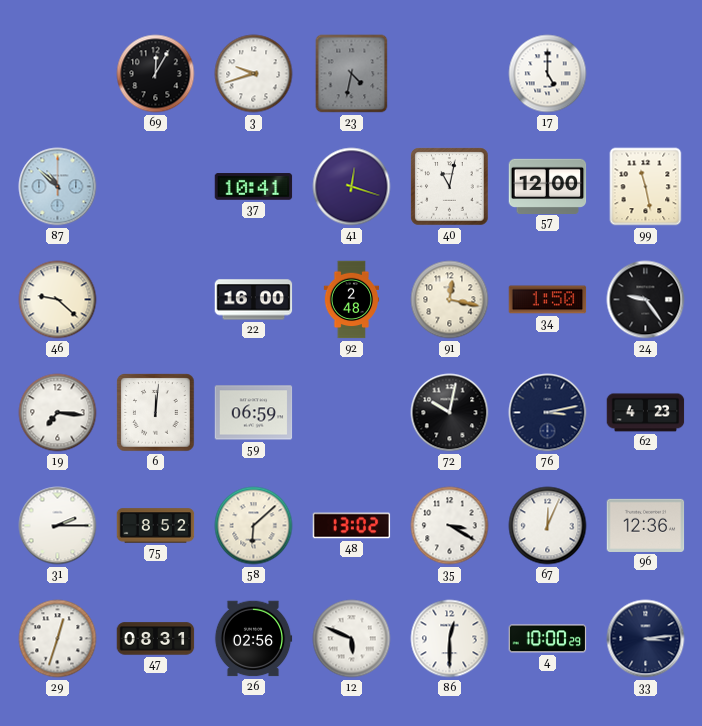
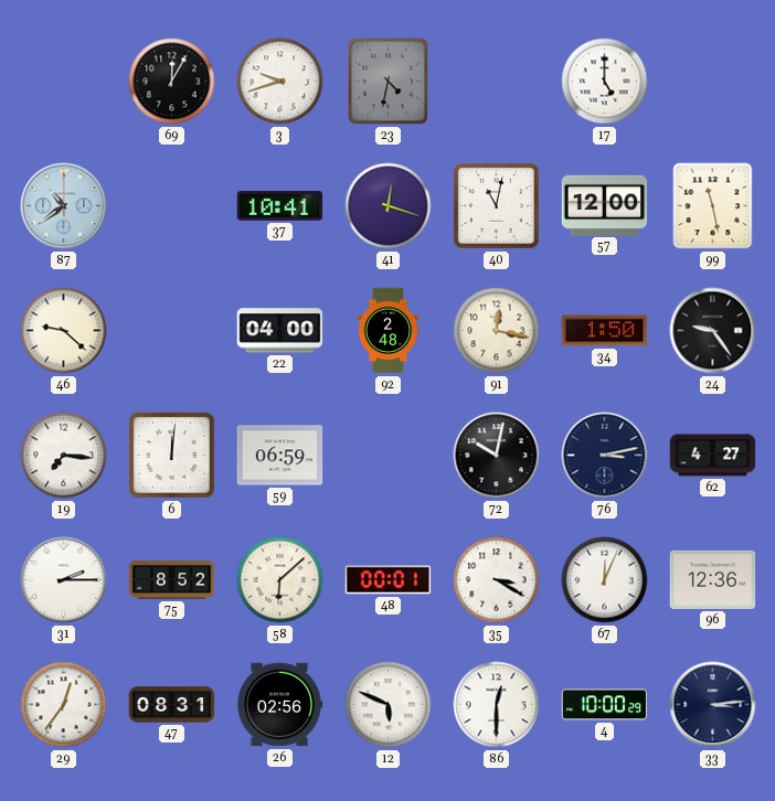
87: 10:52 -> 10:39
22: 16:00 -> 04:00
62: 4:23 -> 4:27
48: 13:02 -> 00:01
29: 12:33 -> 12:36
